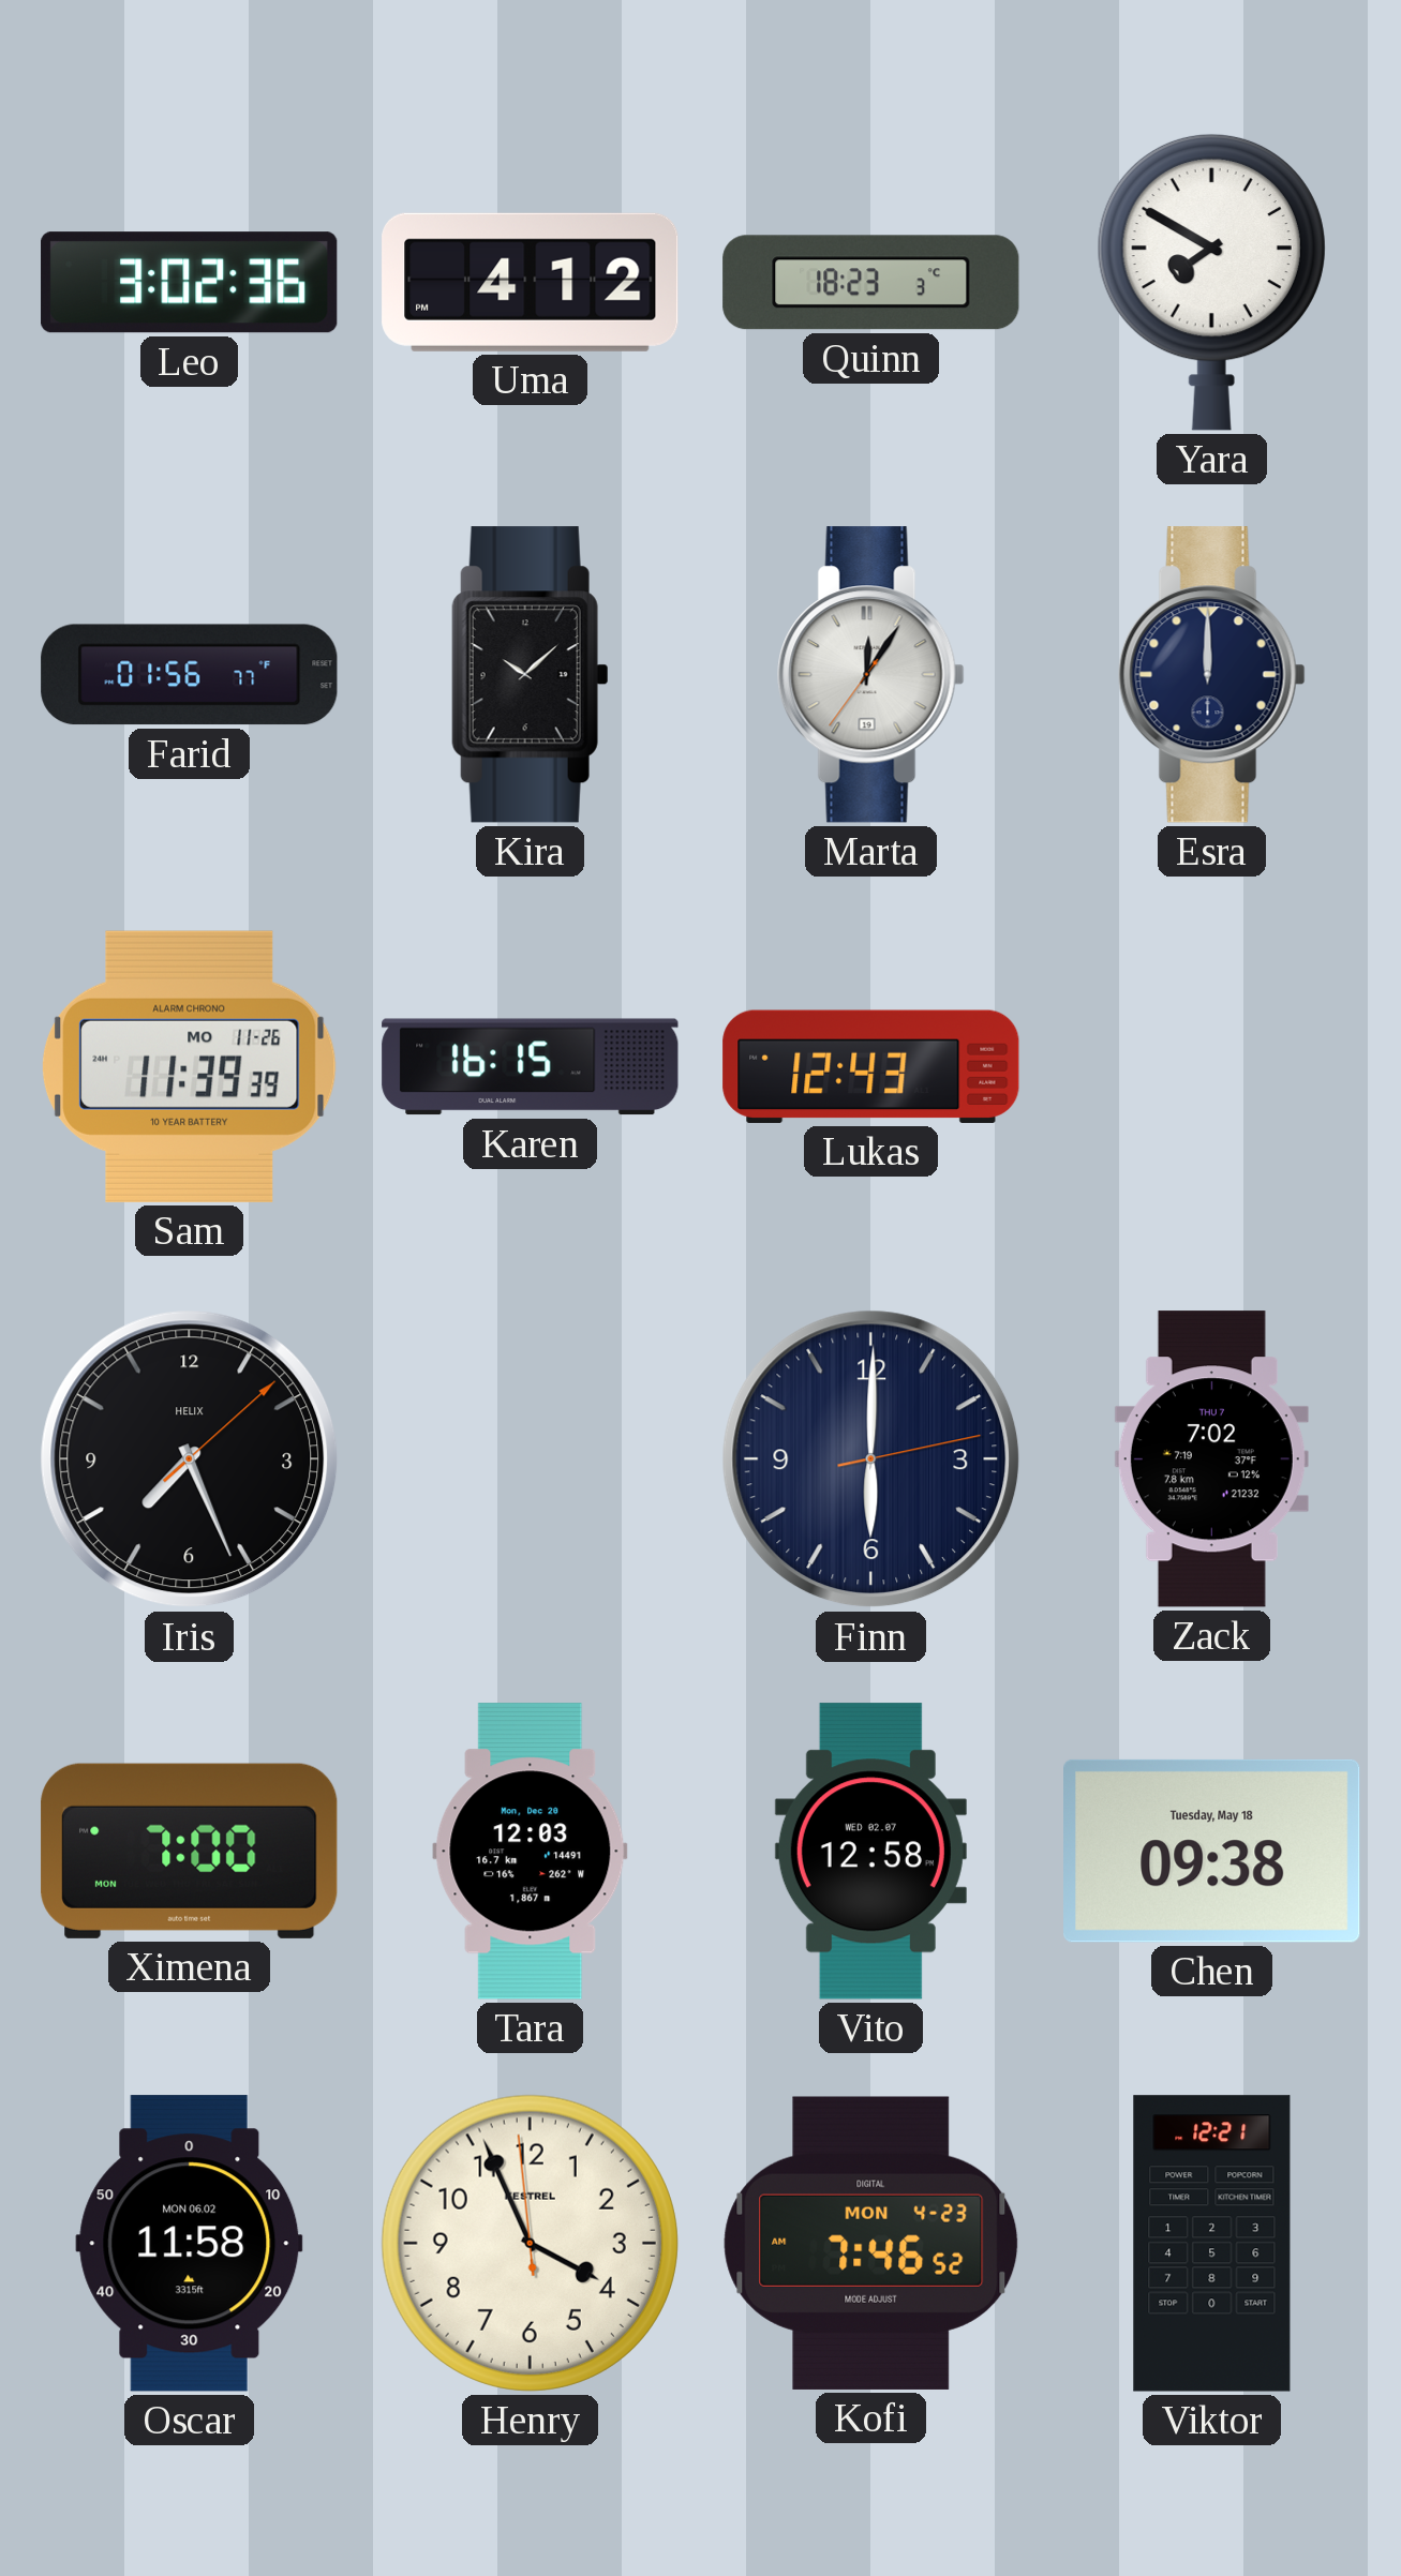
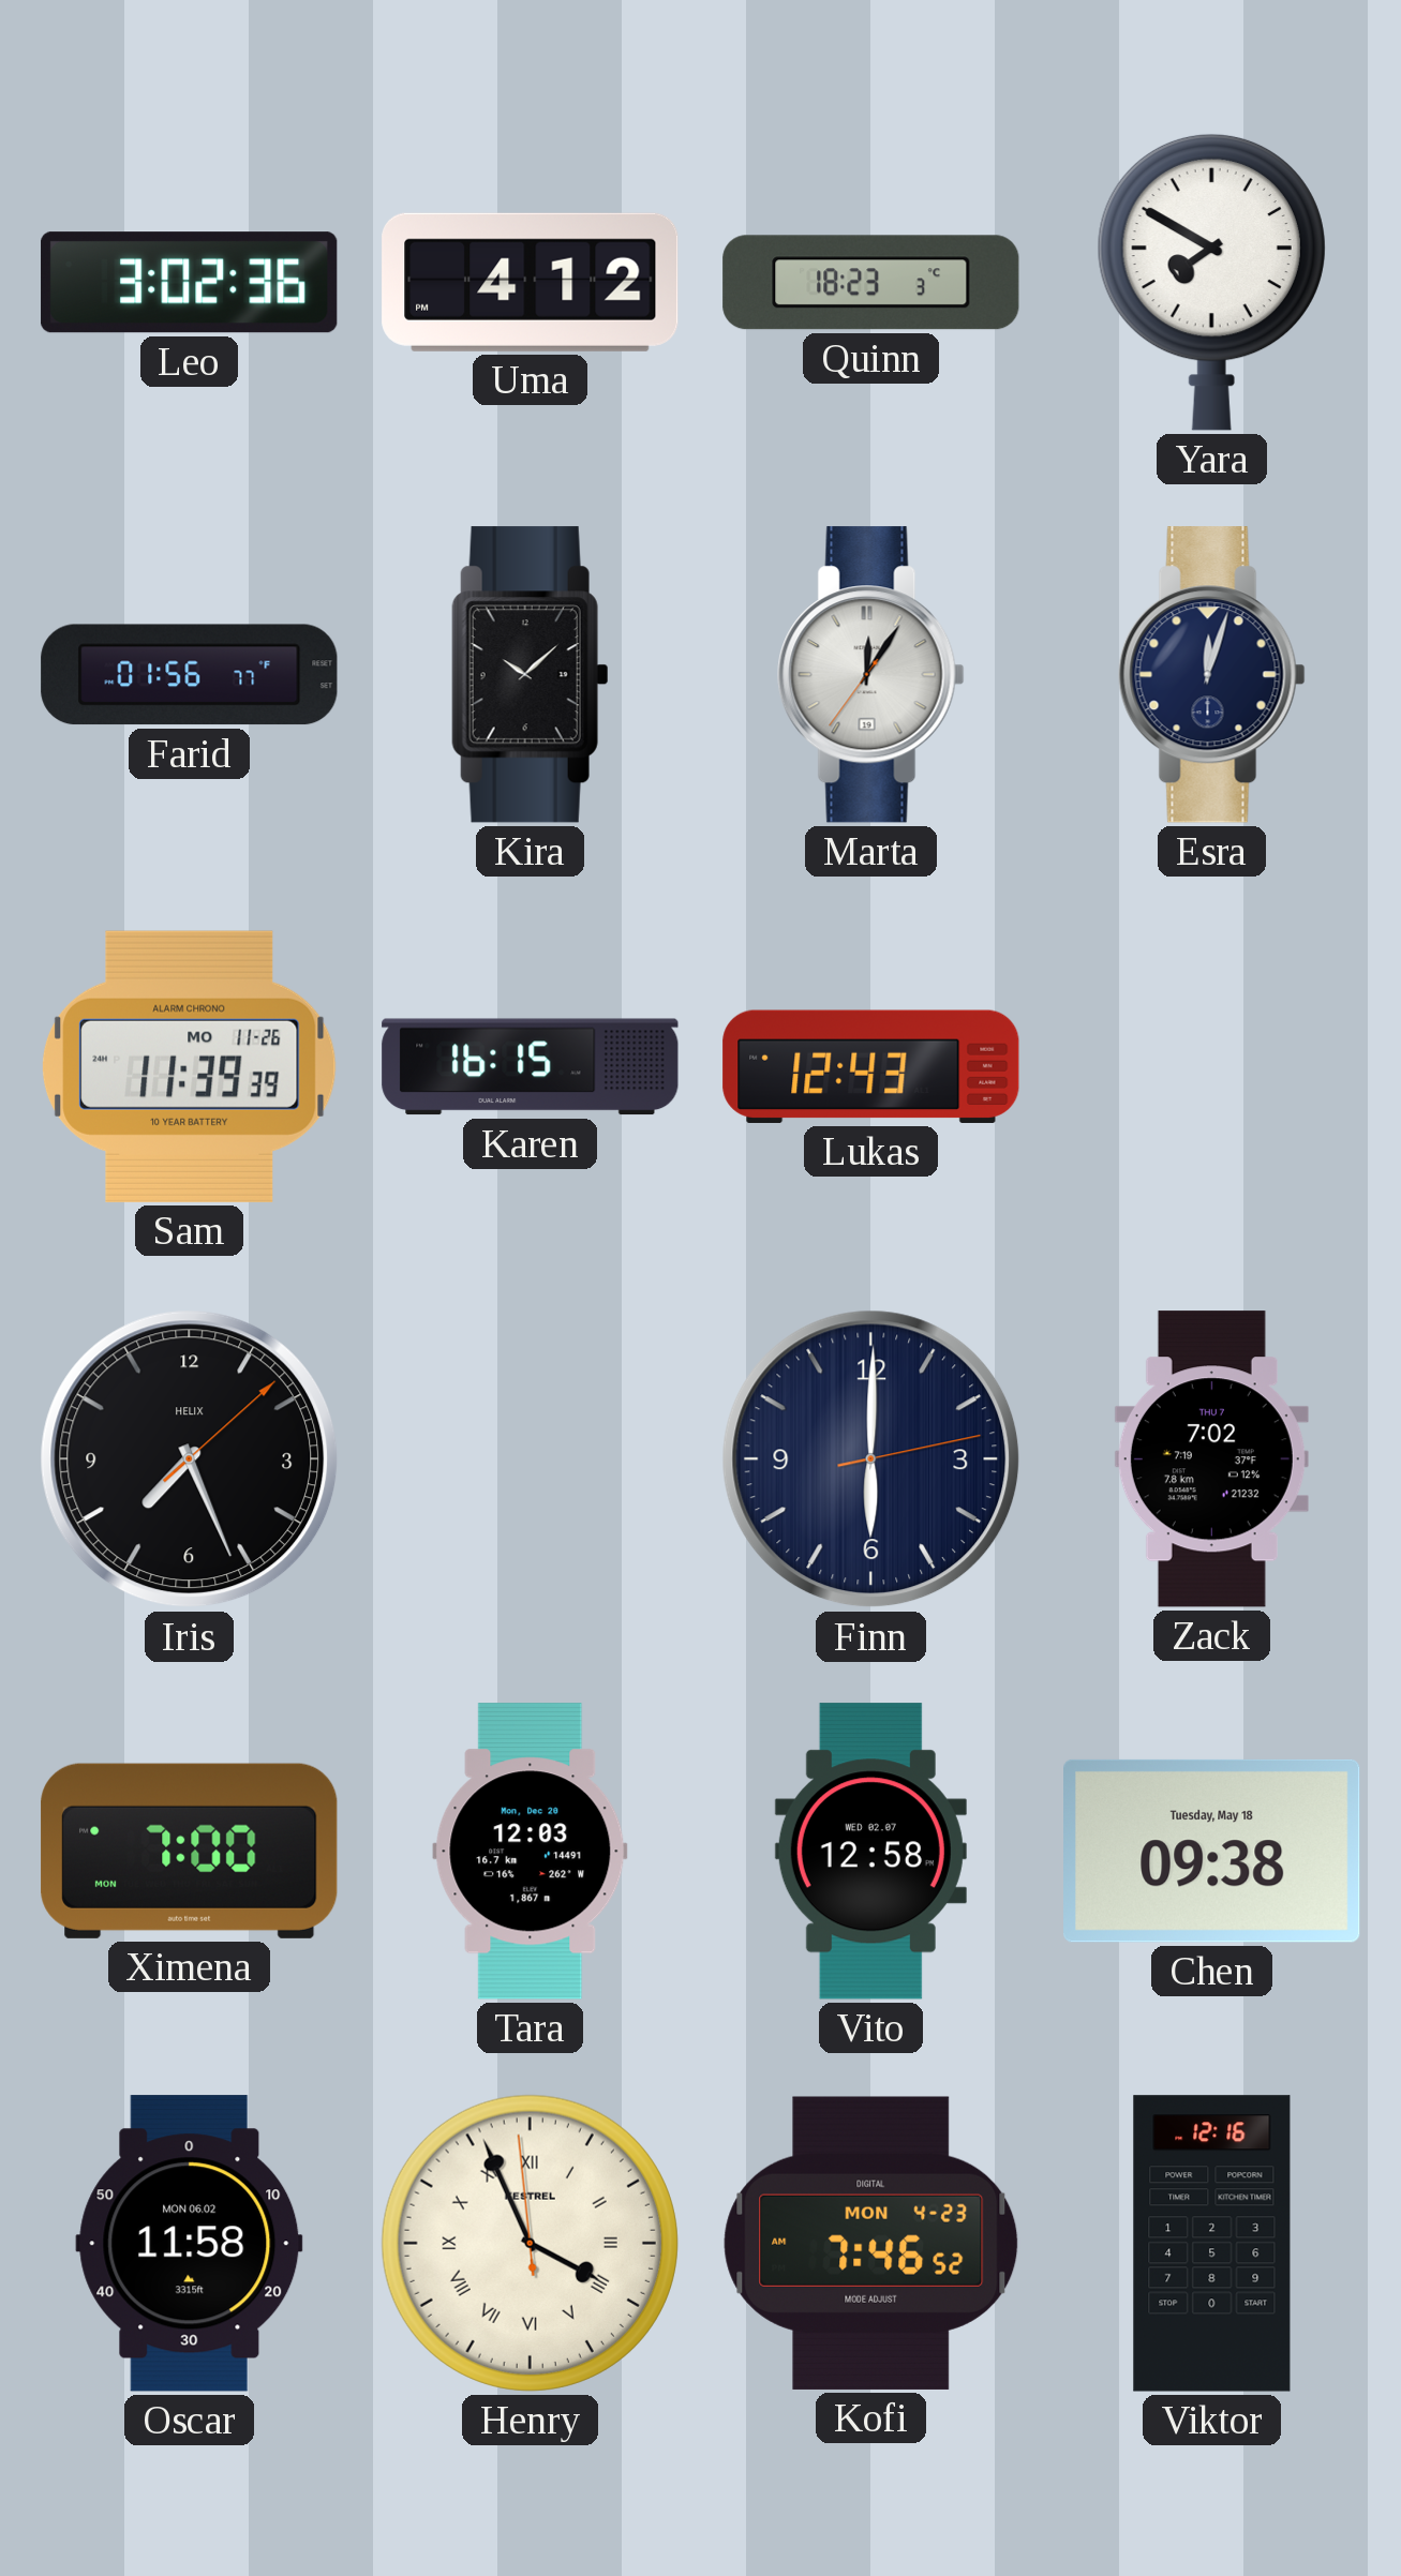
Esra: 12:00 -> 12:03
Henry numerals: Arabic -> Roman
Viktor: 12:21 -> 12:16
